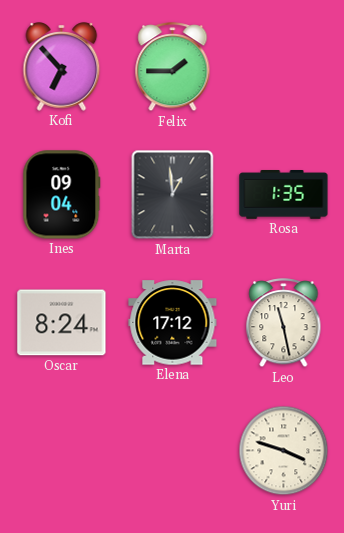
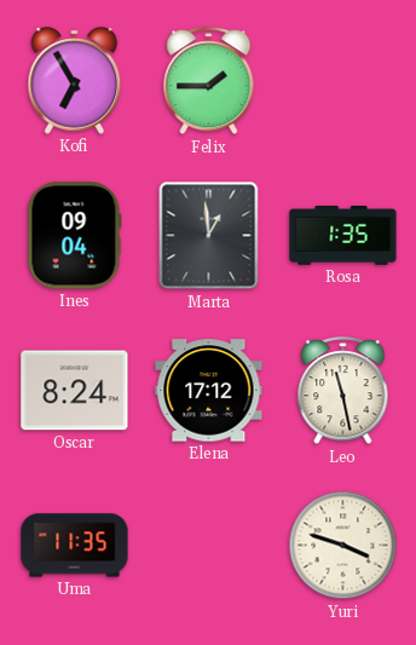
Kofi: 6:53 -> 6:55
Uma: none -> 11:35
